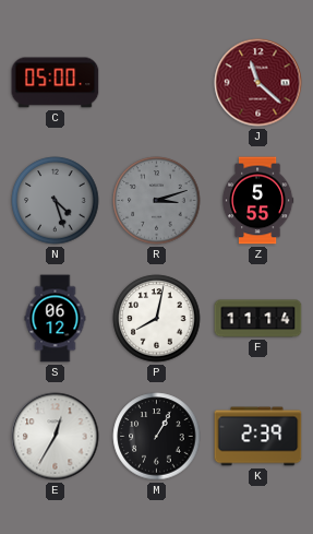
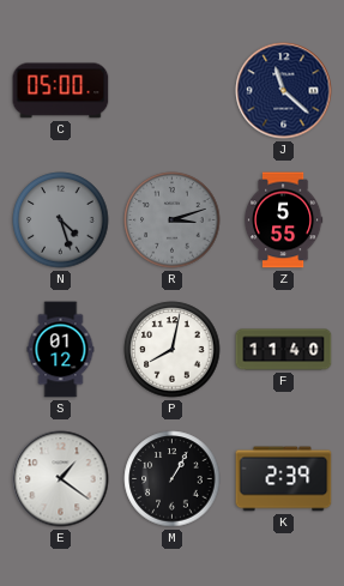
J dial: burgundy -> navy
S: 06:12 -> 01:12
F: 11:14 -> 11:40
E: 12:35 -> 1:21
